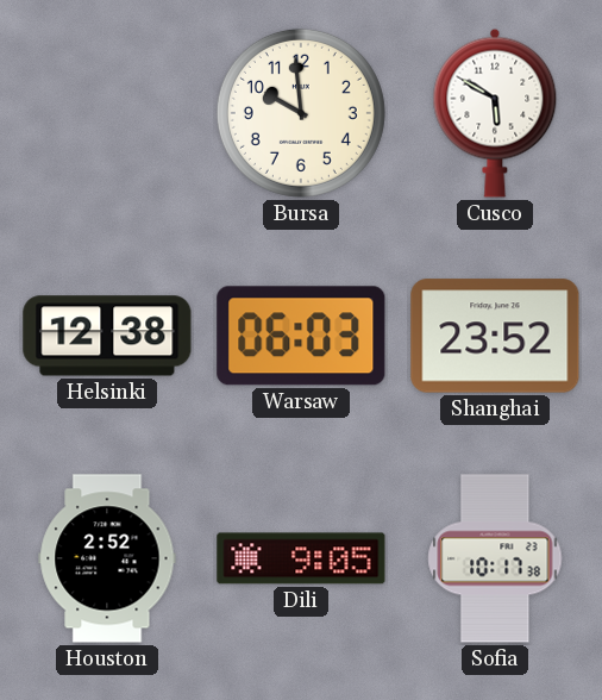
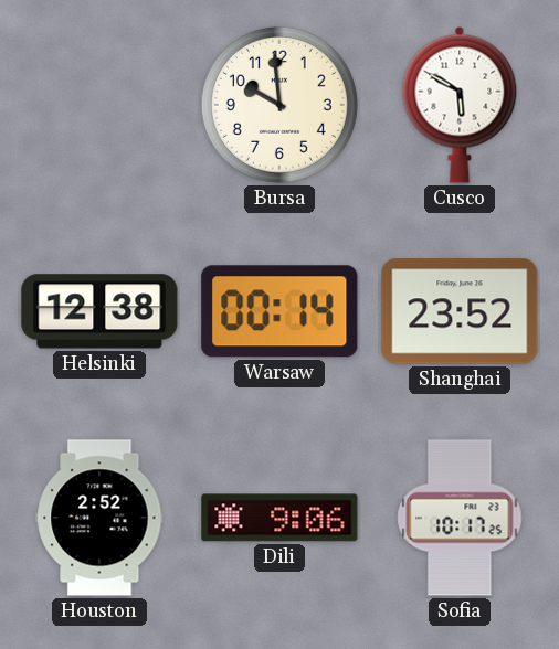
Warsaw: 06:03 -> 00:14
Dili: 9:05 -> 9:06
Sofia: 10:17:38 -> 10:17:25
